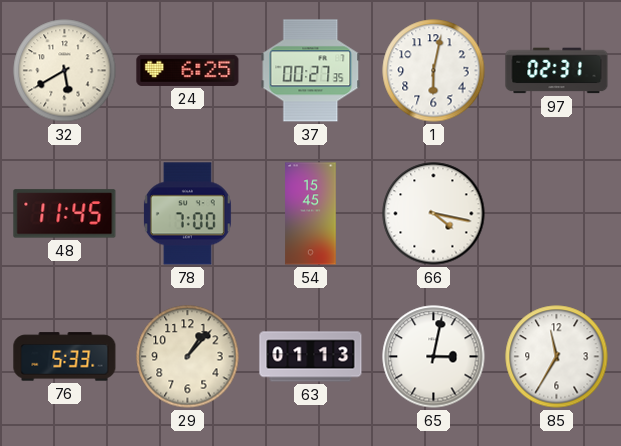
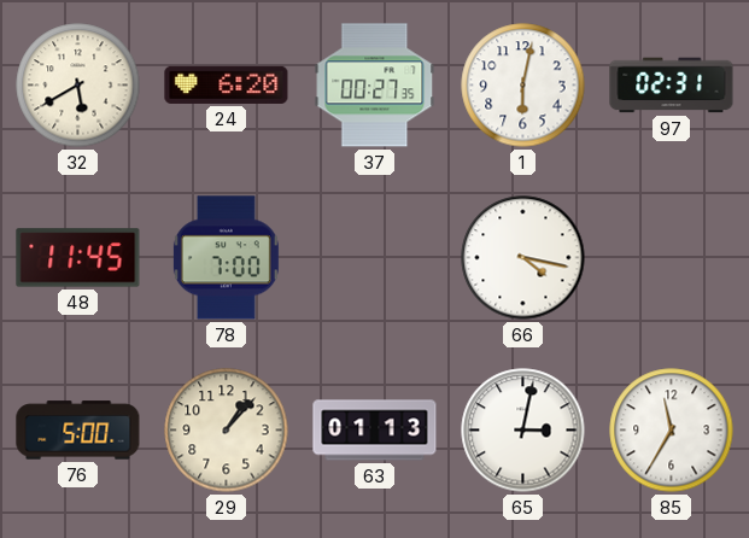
24: 6:25 -> 6:20
54: 15:45 -> none
76: 5:33 -> 5:00
